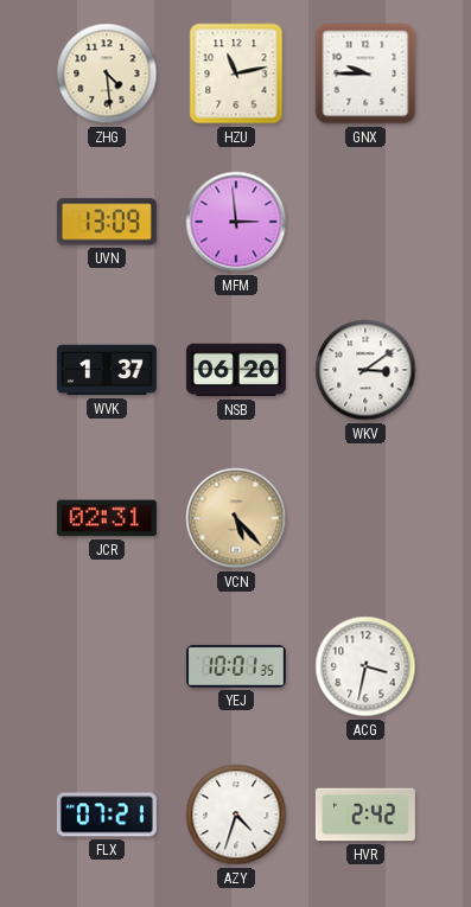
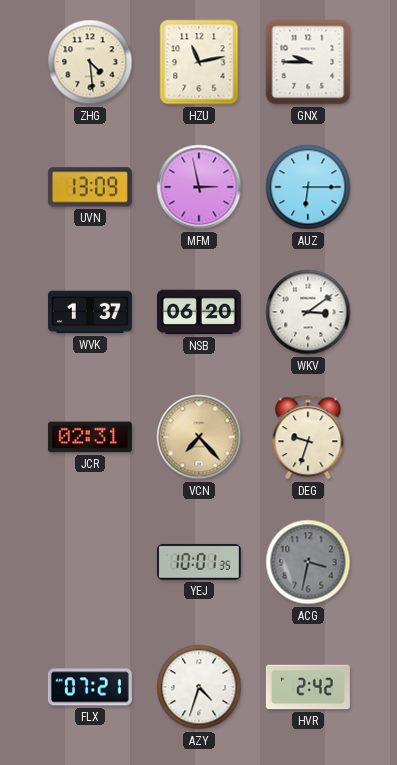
MFM: 2:59 -> 2:58
AUZ: none -> 6:15
VCN: 5:23 -> 7:23
DEG: none -> 9:33
ACG dial: white -> grey
